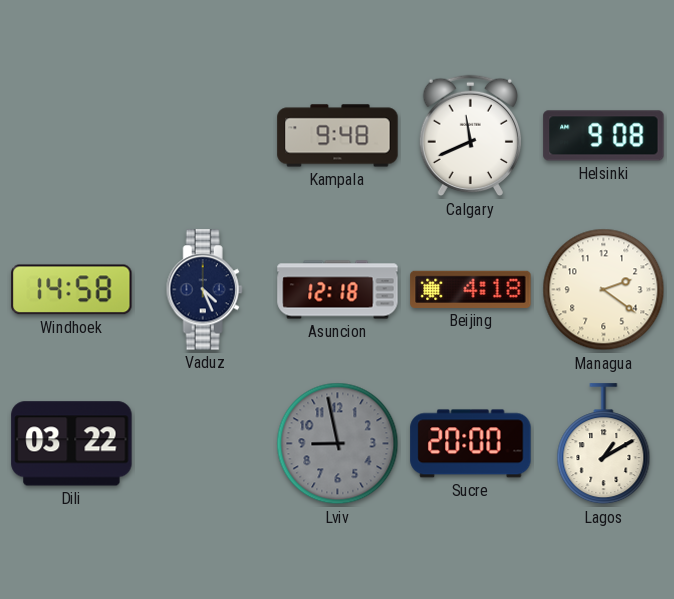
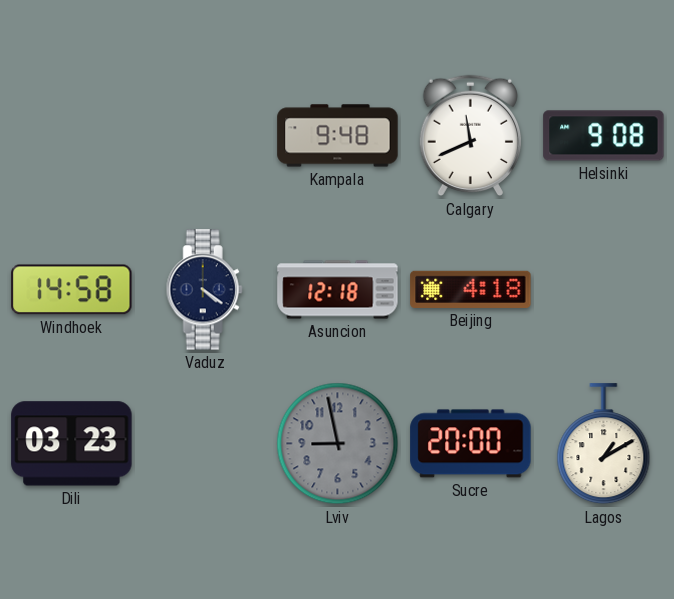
Vaduz: 4:26 -> 4:21
Managua: 2:21 -> none
Dili: 03:22 -> 03:23
